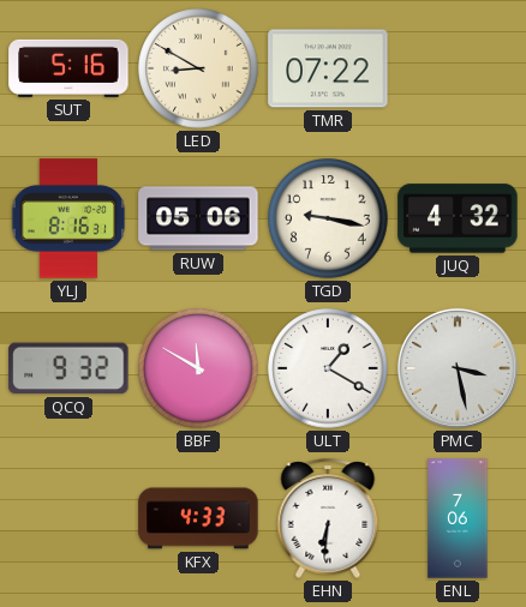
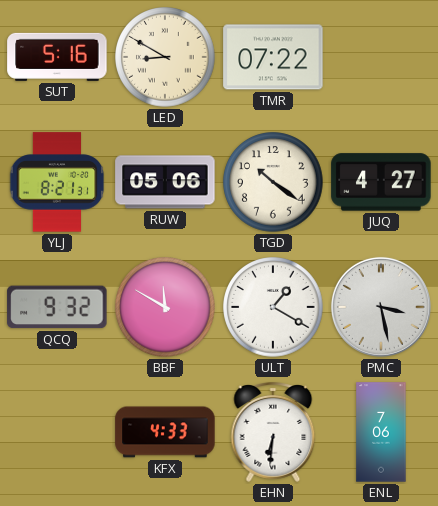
YLJ: 8:16 -> 8:21
TGD: 9:17 -> 10:21
JUQ: 4:32 -> 4:27
